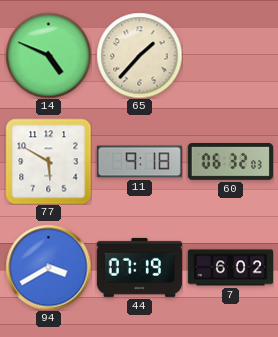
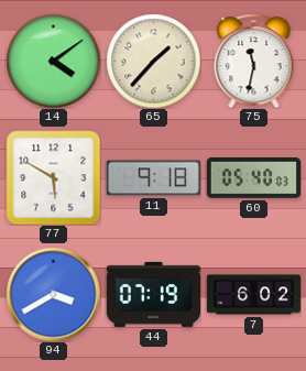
14: 4:49 -> 4:09
75: none -> 11:32
60: 06:32 -> 05:40
